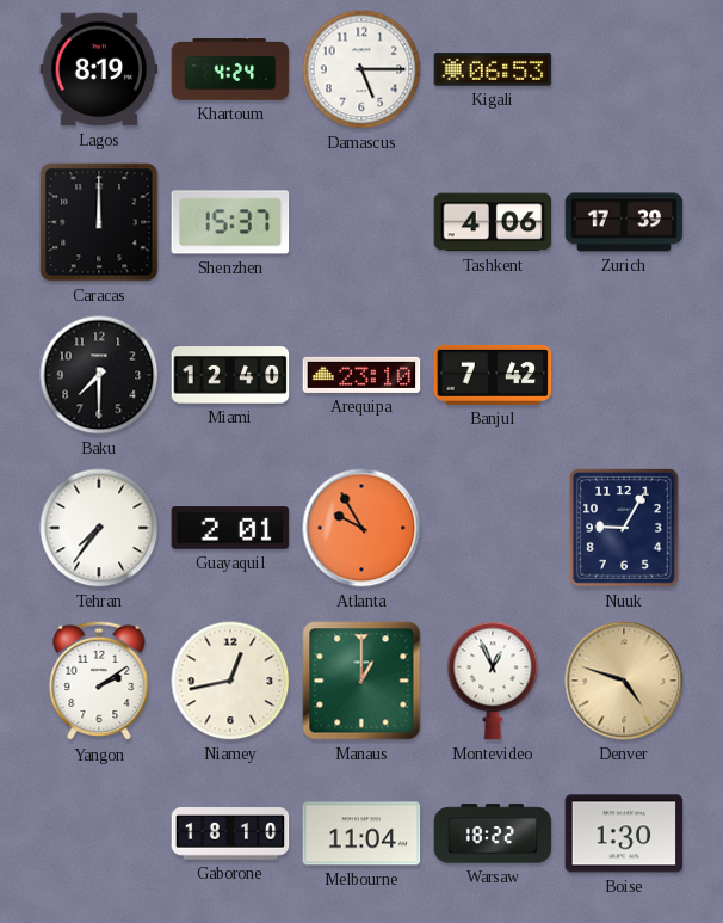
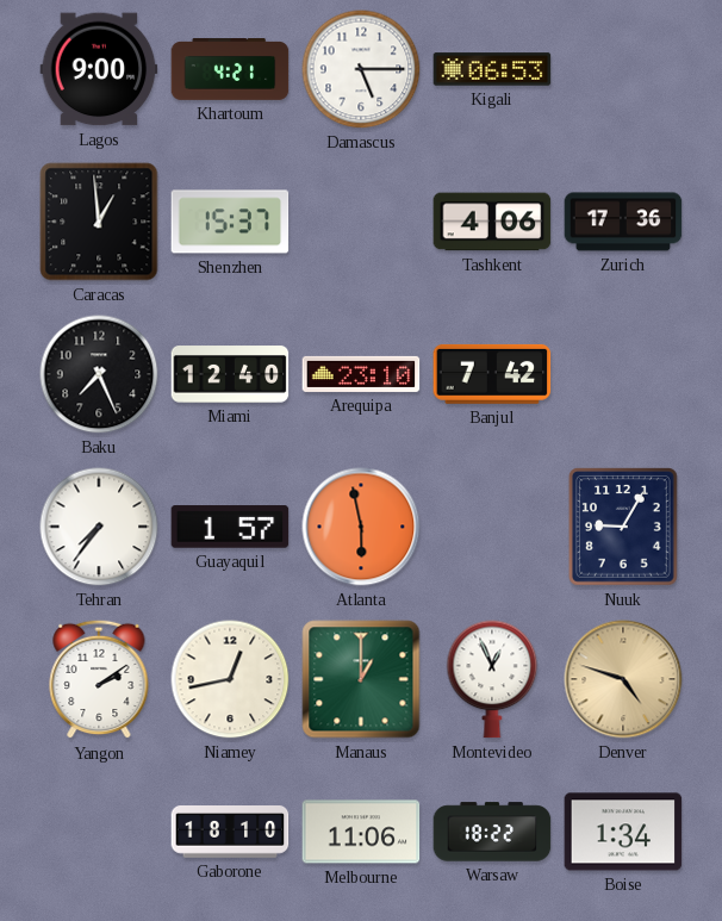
Lagos: 8:19 -> 9:00
Khartoum: 4:24 -> 4:21
Caracas: 12:00 -> 12:59
Zurich: 17:39 -> 17:36
Baku: 7:30 -> 7:26
Guayaquil: 2:01 -> 1:57
Atlanta: 9:55 -> 5:58
Melbourne: 11:04 -> 11:06
Boise: 1:30 -> 1:34
